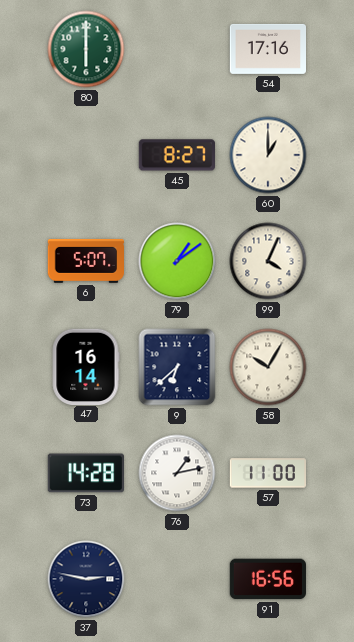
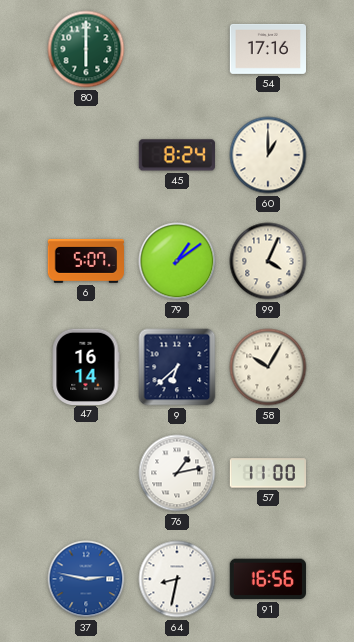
45: 8:27 -> 8:24
73: 14:28 -> none
37 dial: navy -> blue
64: none -> 8:32
